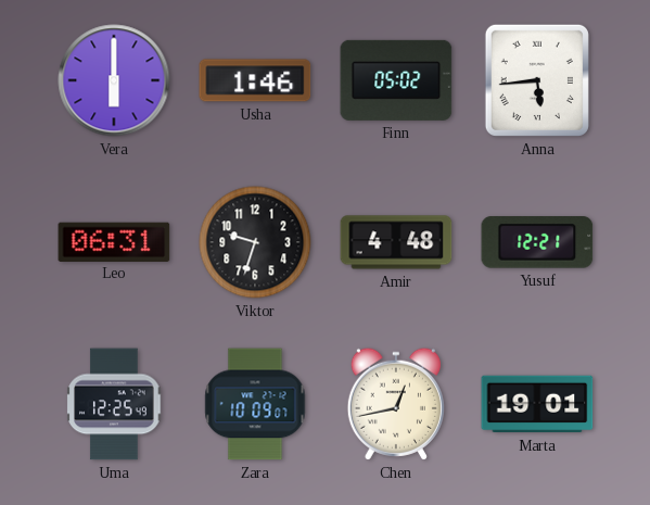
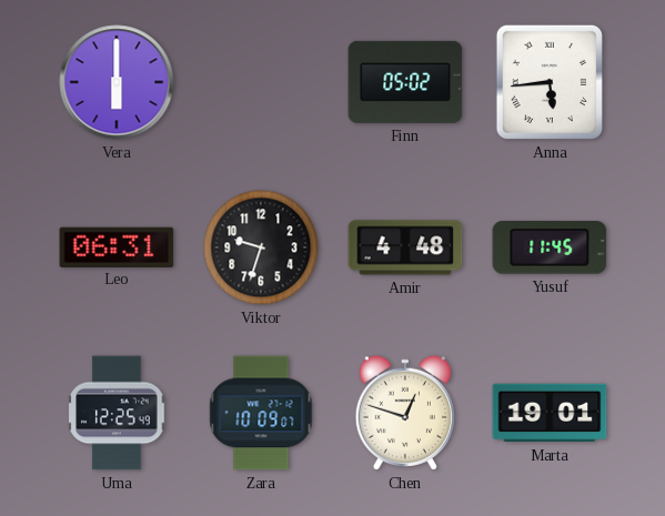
Usha: 1:46 -> none
Yusuf: 12:21 -> 11:45
Chen: 12:43 -> 12:48
